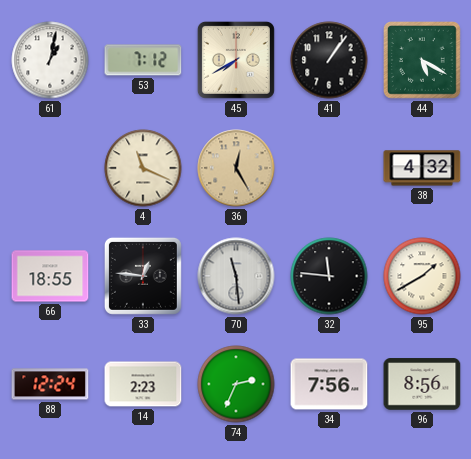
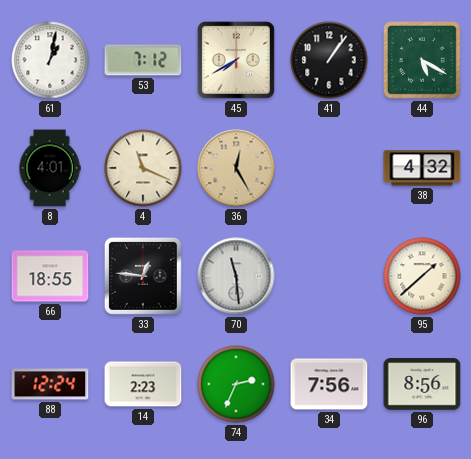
8: none -> 4:01
32: 11:46 -> none
95: 1:40 -> 1:38
